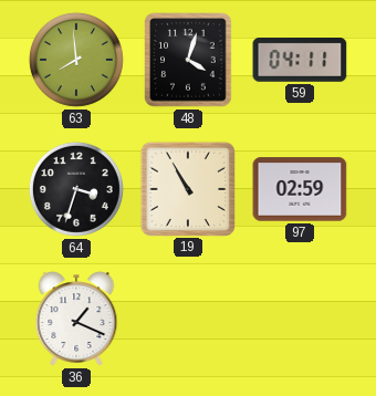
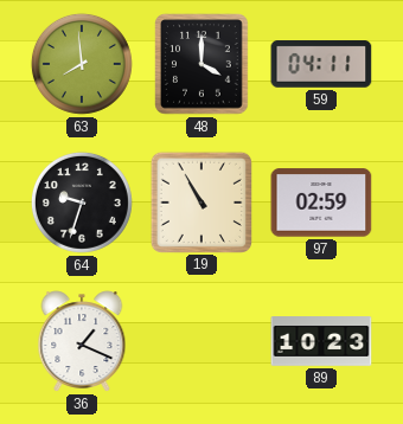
48: 4:03 -> 4:00
64: 3:33 -> 9:33
89: none -> 10:23
